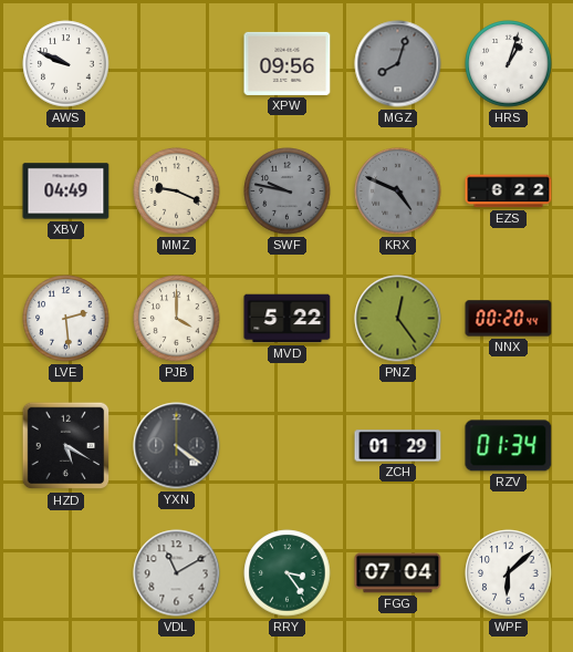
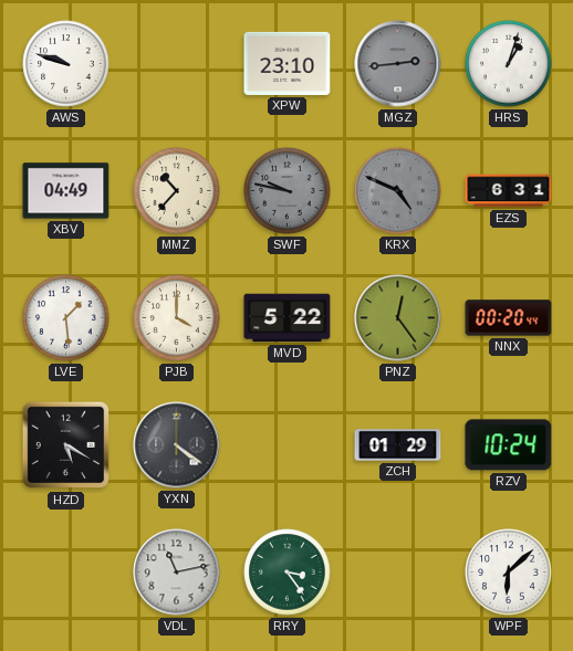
AWS: 9:49 -> 9:48
XPW: 09:56 -> 23:10
MGZ: 8:03 -> 2:44
MMZ: 9:19 -> 10:37
EZS: 6:22 -> 6:31
LVE: 2:29 -> 1:29
RZV: 01:34 -> 10:24
VDL: 11:10 -> 11:13
FGG: 07:04 -> none
